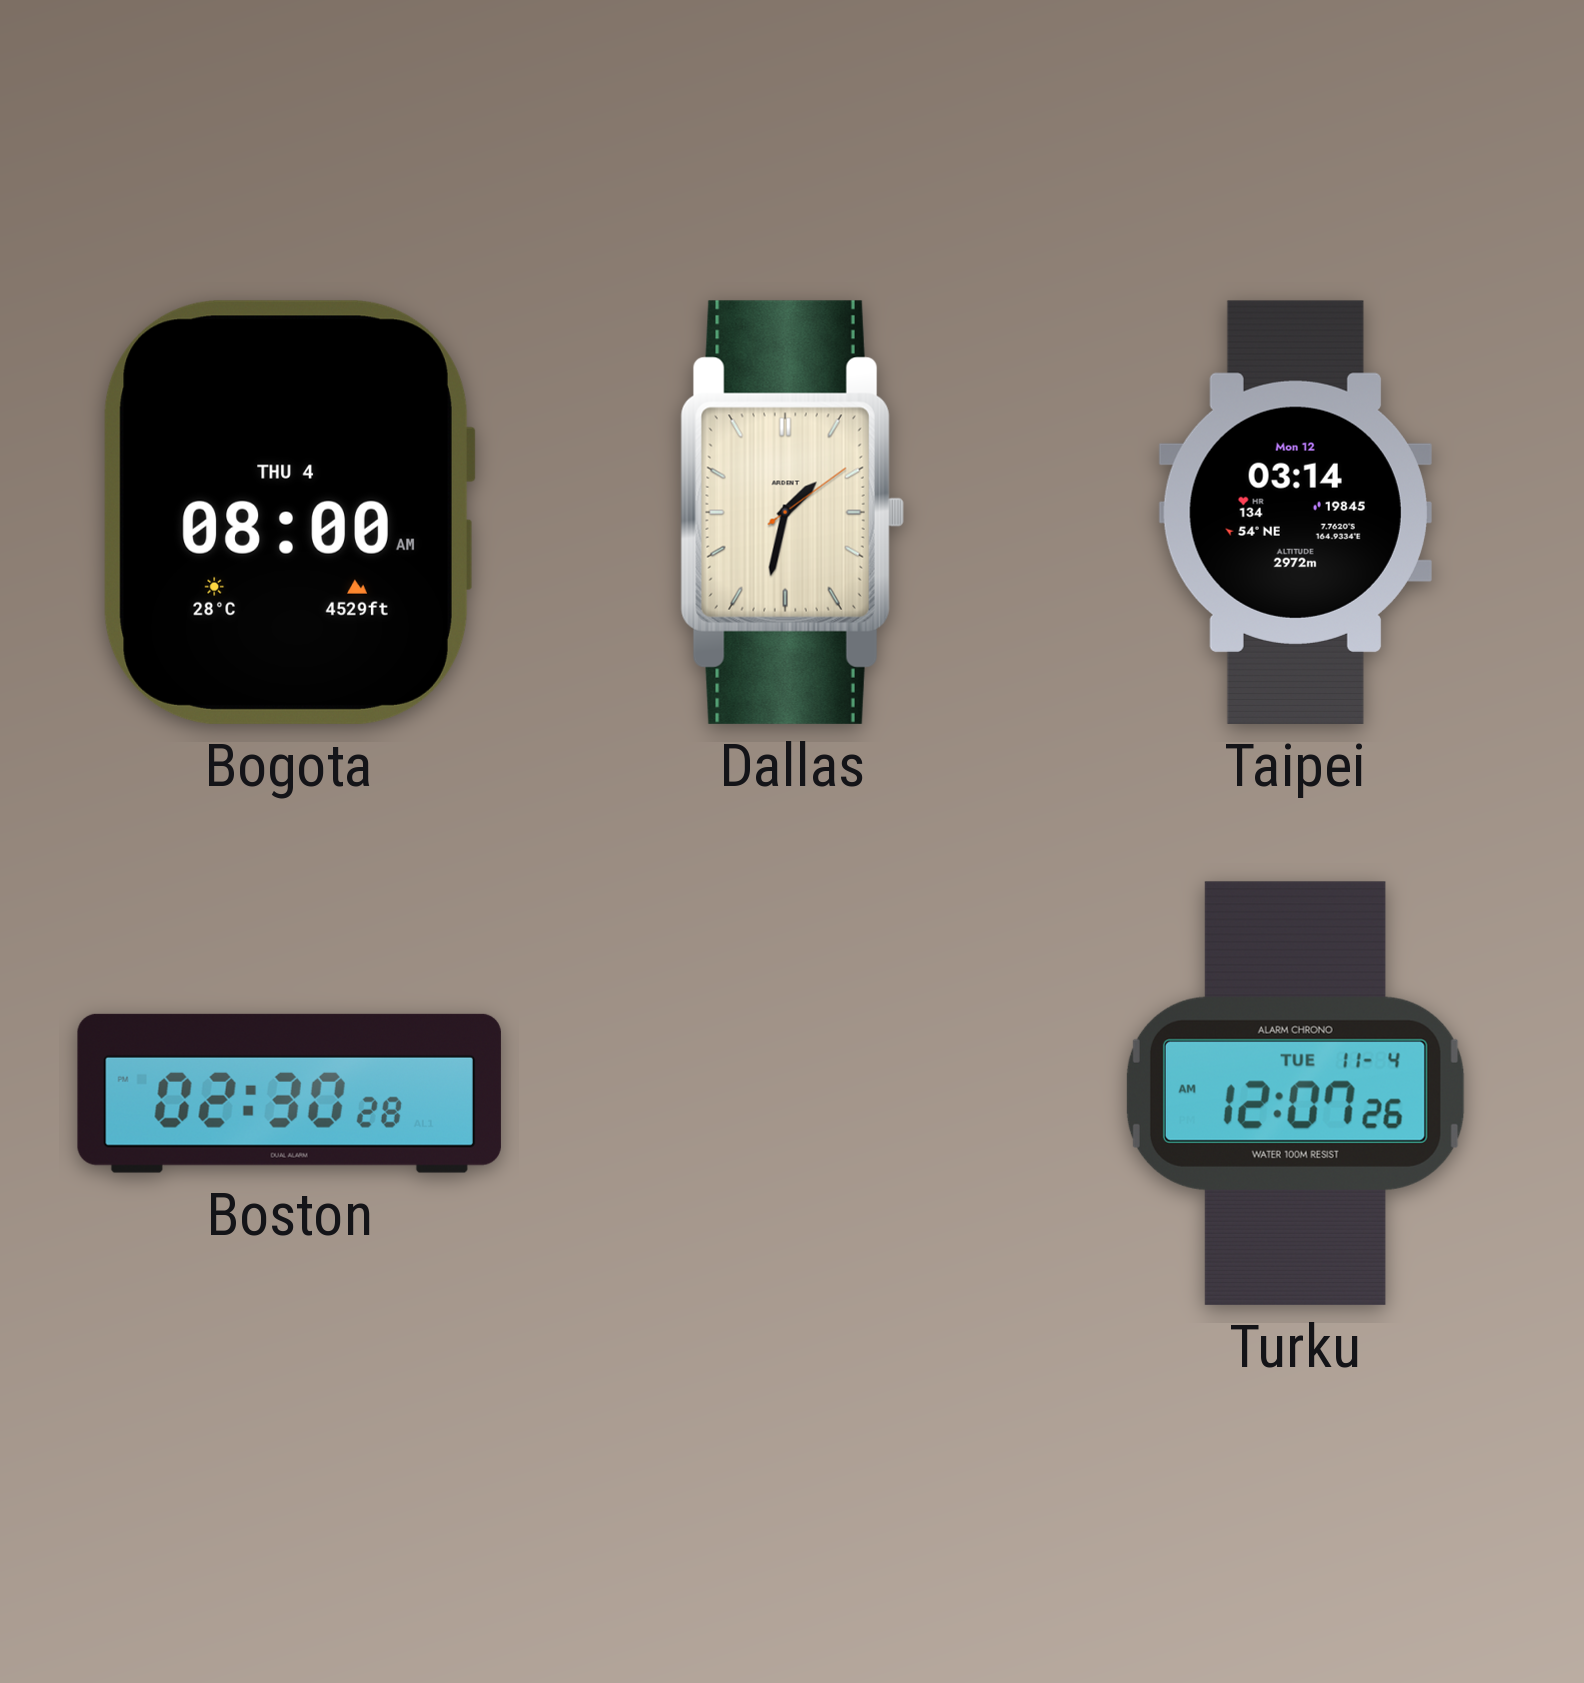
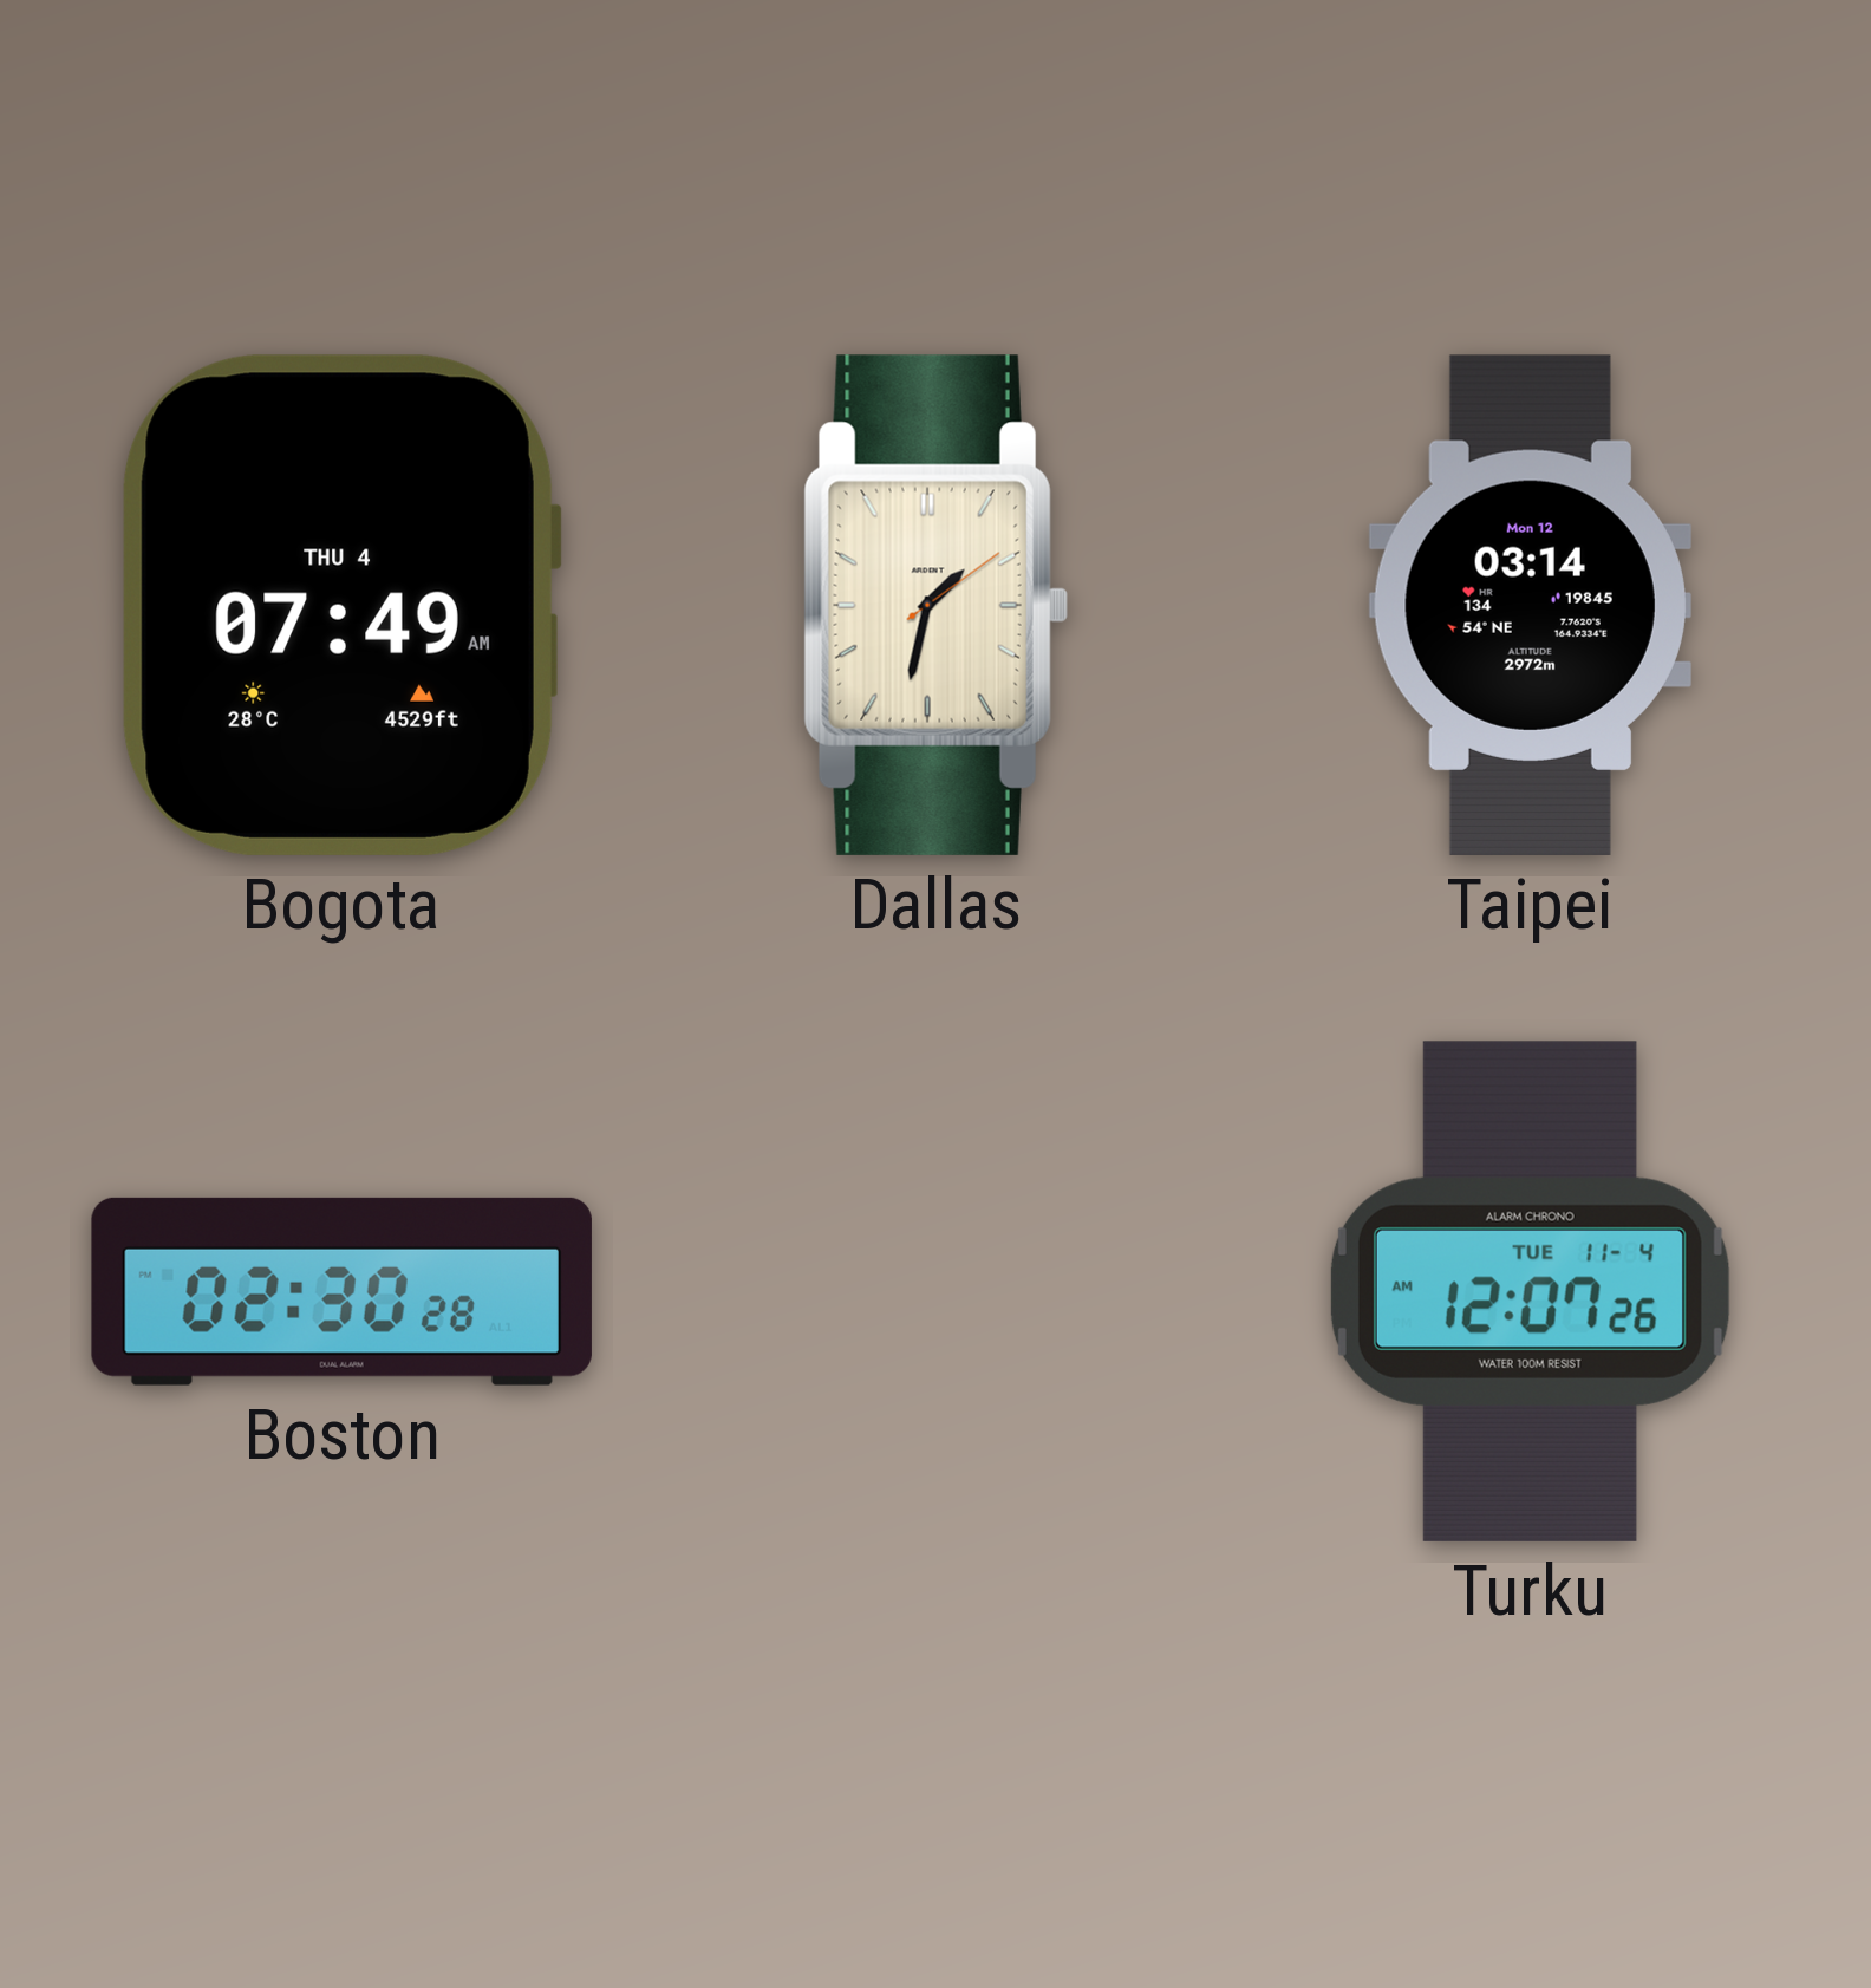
Bogota: 08:00 -> 07:49
